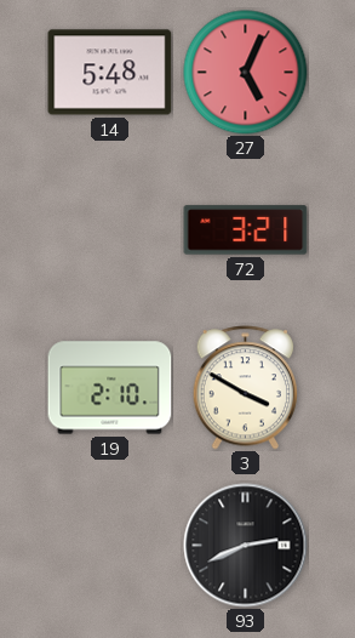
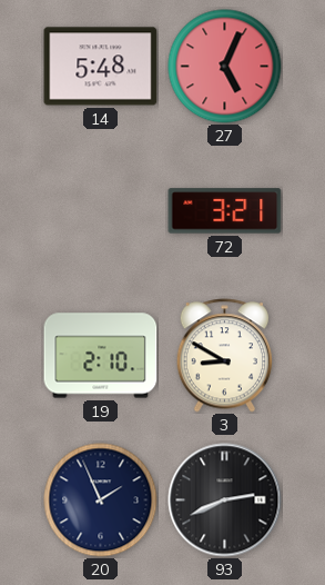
3: 3:50 -> 8:50
20: none -> 1:56
